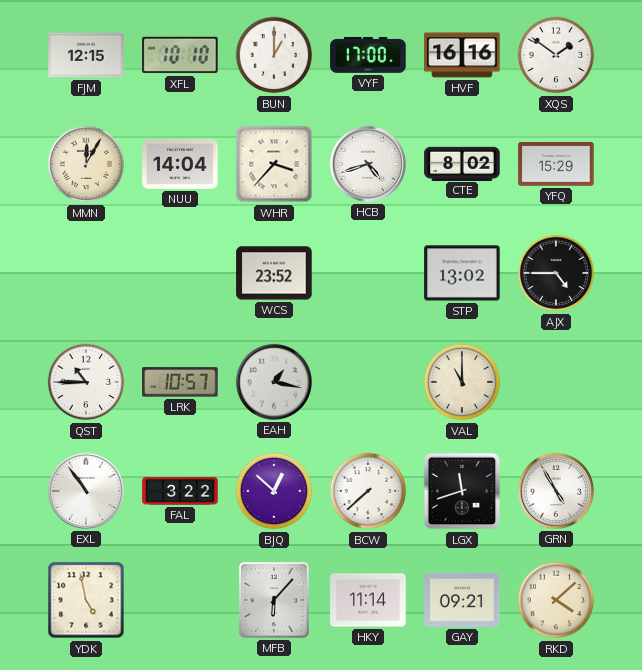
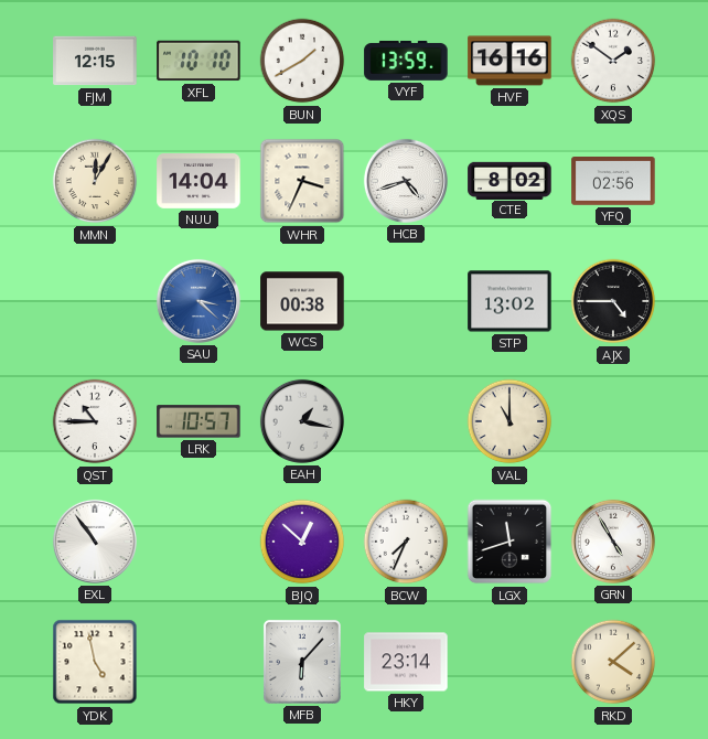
BUN: 1:00 -> 1:40
VYF: 17:00 -> 13:59
WHR: 3:37 -> 3:34
YFQ: 15:29 -> 02:56
SAU: none -> 3:22
WCS: 23:52 -> 00:38
FAL: 3:22 -> none
BCW: 7:38 -> 7:34
HKY: 11:14 -> 23:14
GAY: 09:21 -> none
